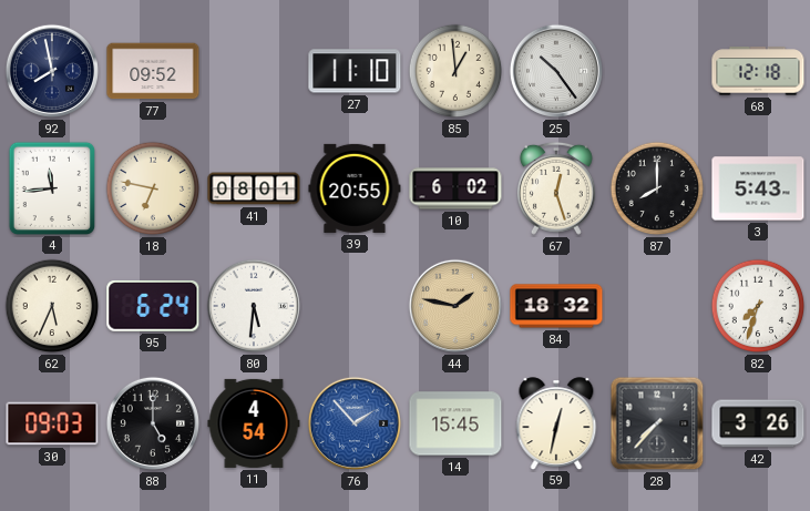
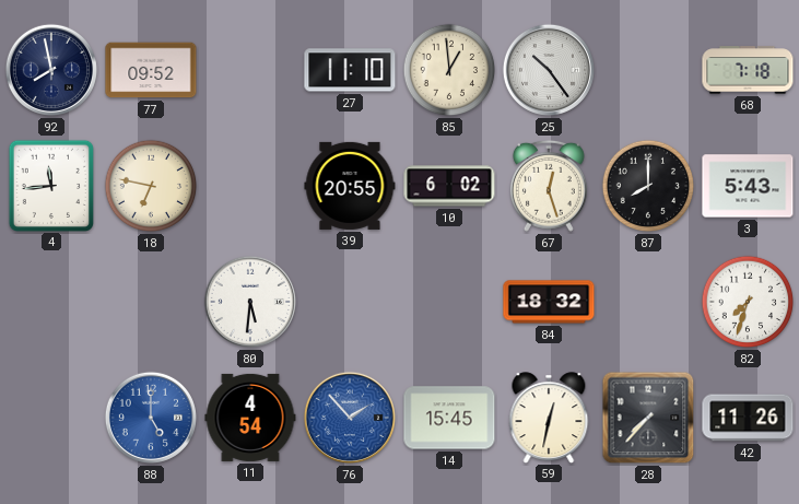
68: 12:18 -> 7:18
41: 08:01 -> none
62: 5:34 -> none
95: 6:24 -> none
44: 1:47 -> none
30: 09:03 -> none
88 dial: black -> blue
42: 3:26 -> 11:26
